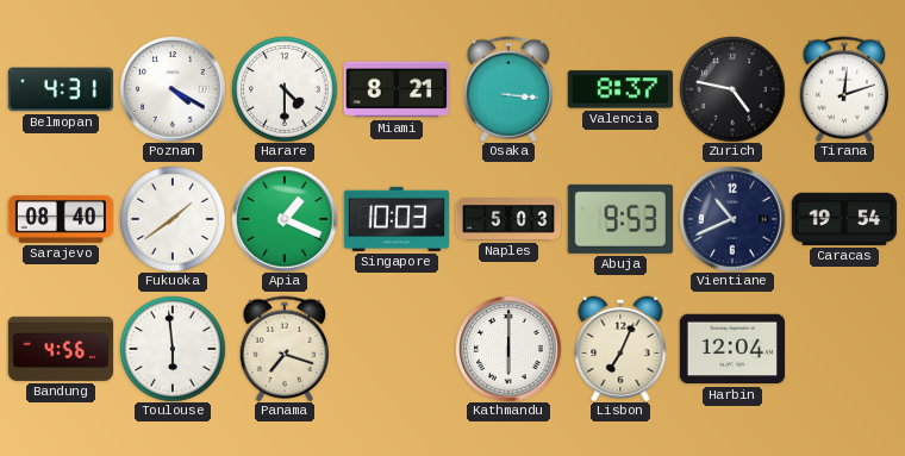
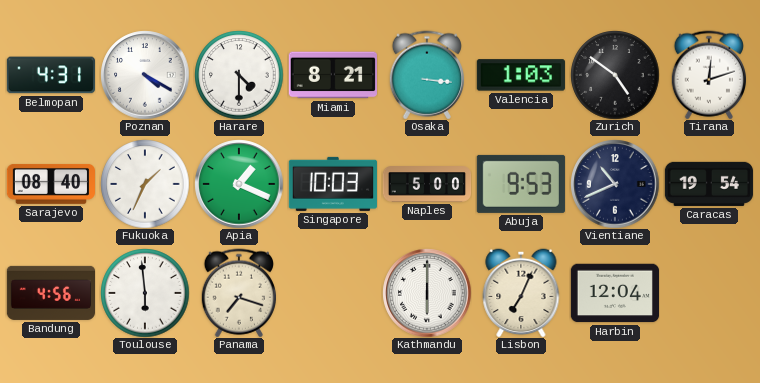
Valencia: 8:37 -> 1:03
Zurich: 4:47 -> 4:51
Fukuoka: 1:39 -> 1:34
Naples: 5:03 -> 5:00
